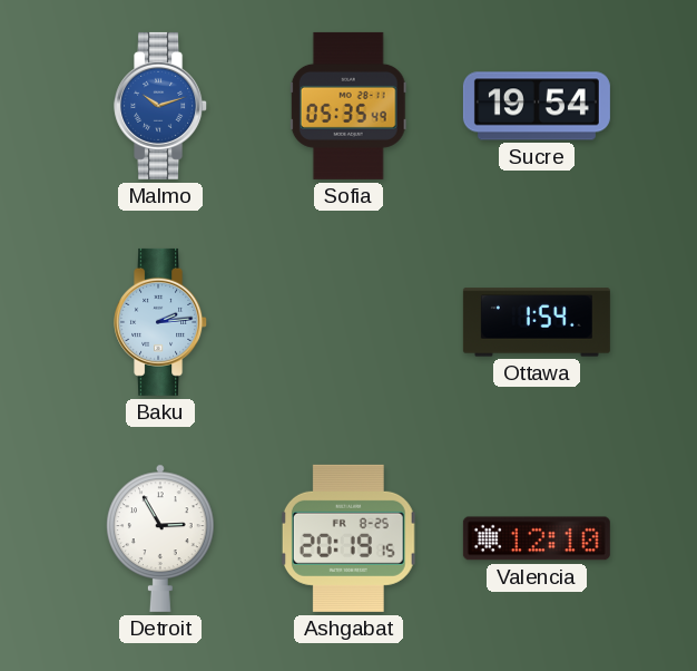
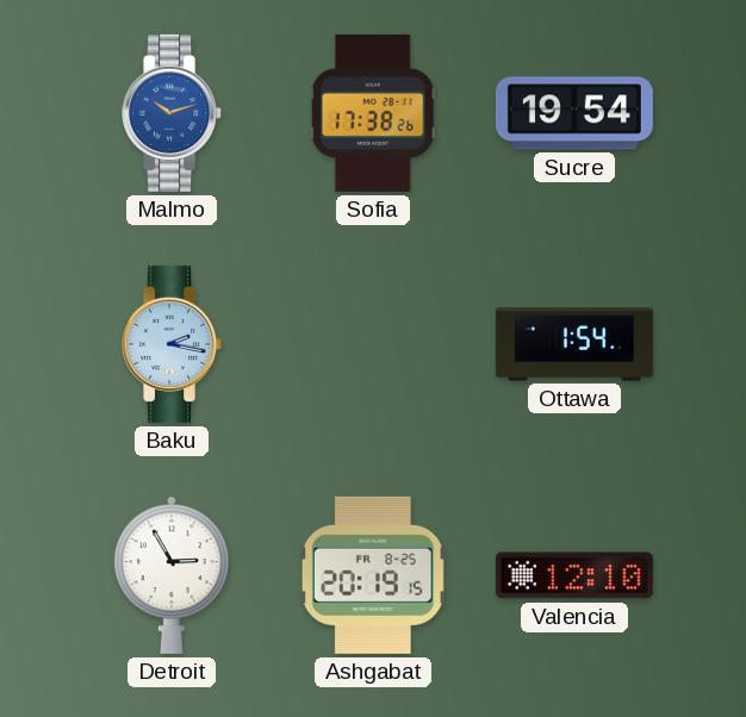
Sofia: 05:35 -> 17:38
Baku: 2:14 -> 2:17
